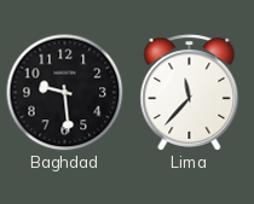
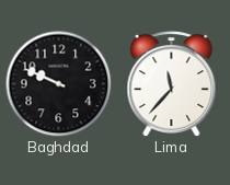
Baghdad: 9:29 -> 9:49
